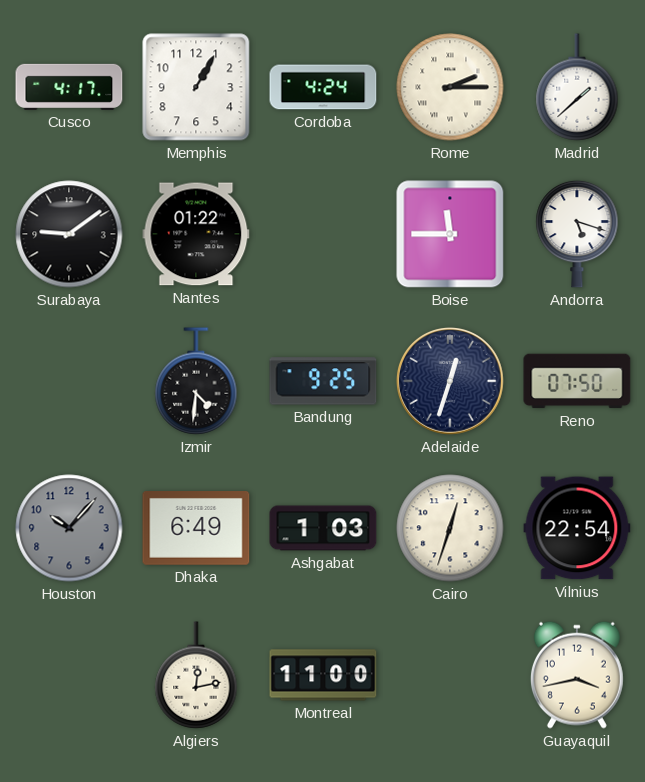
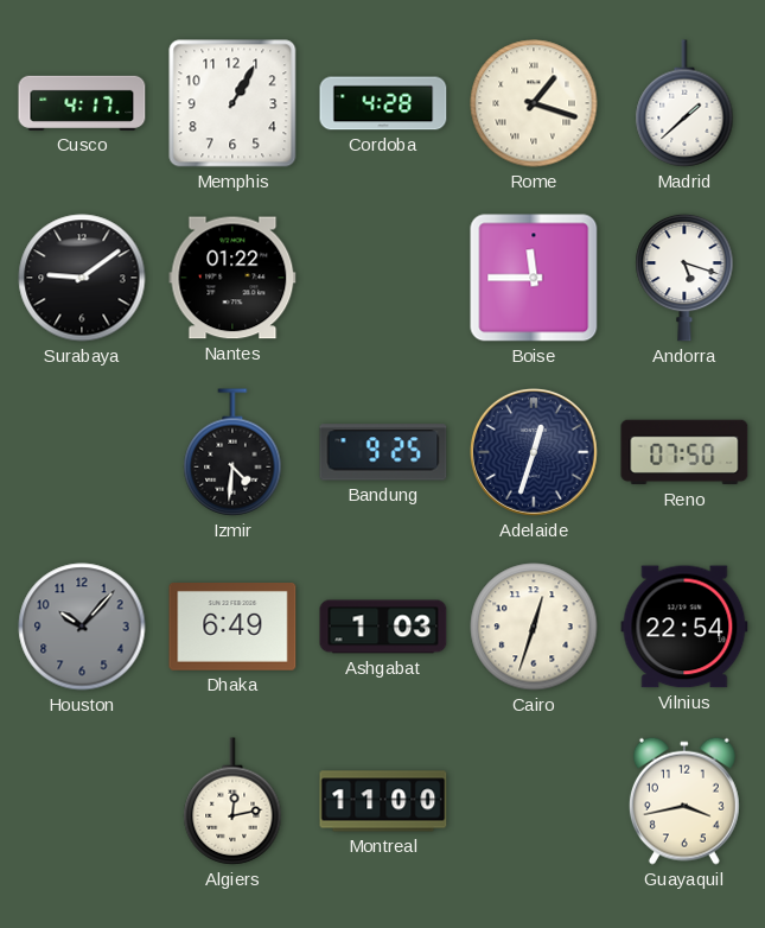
Cordoba: 4:24 -> 4:28
Rome: 2:15 -> 1:18
